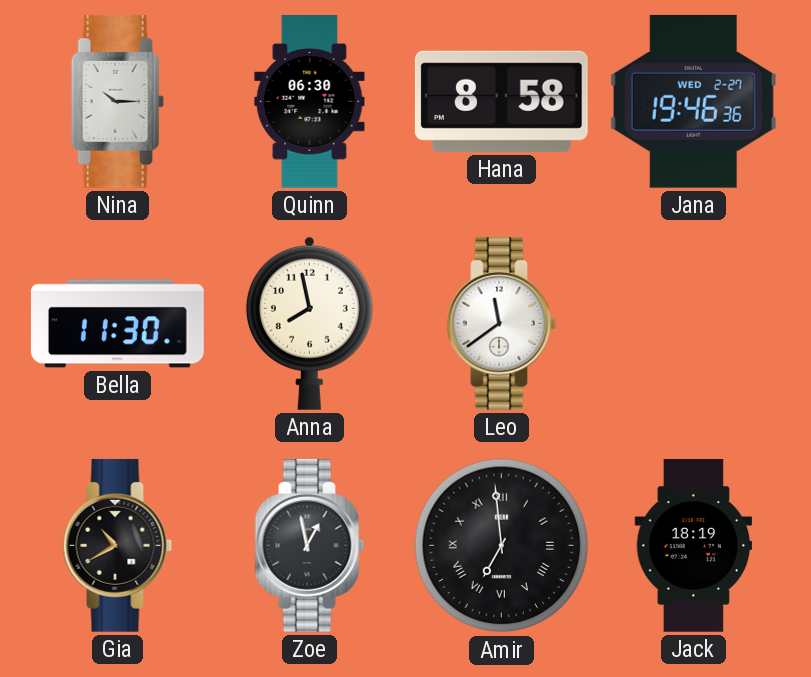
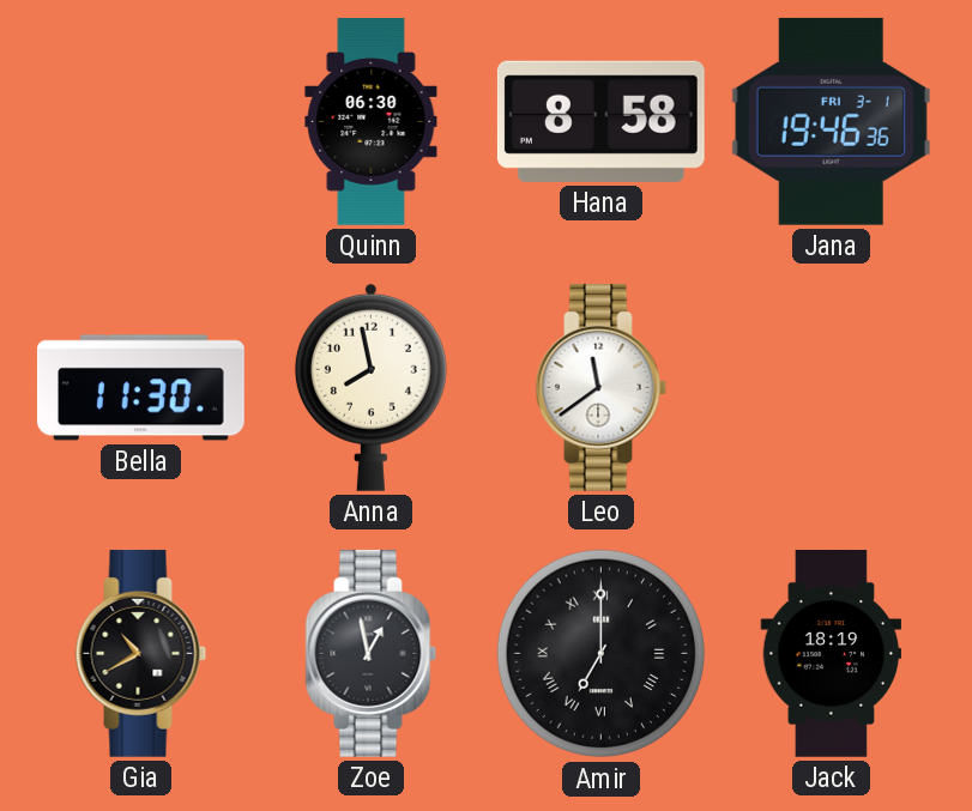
Nina: 10:15 -> none
Jana date: WED 2-27 -> FRI 3-1
Amir: 6:59 -> 7:00
